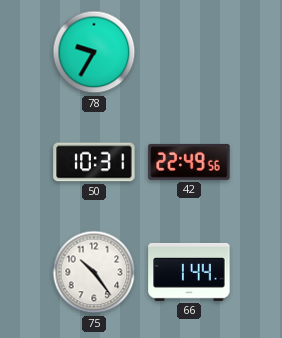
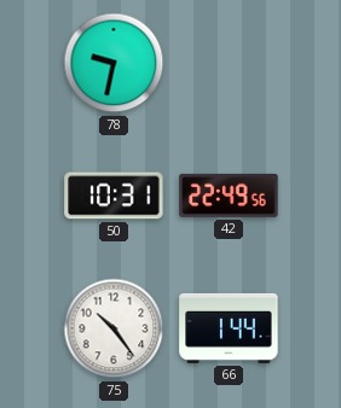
78: 9:35 -> 9:32
